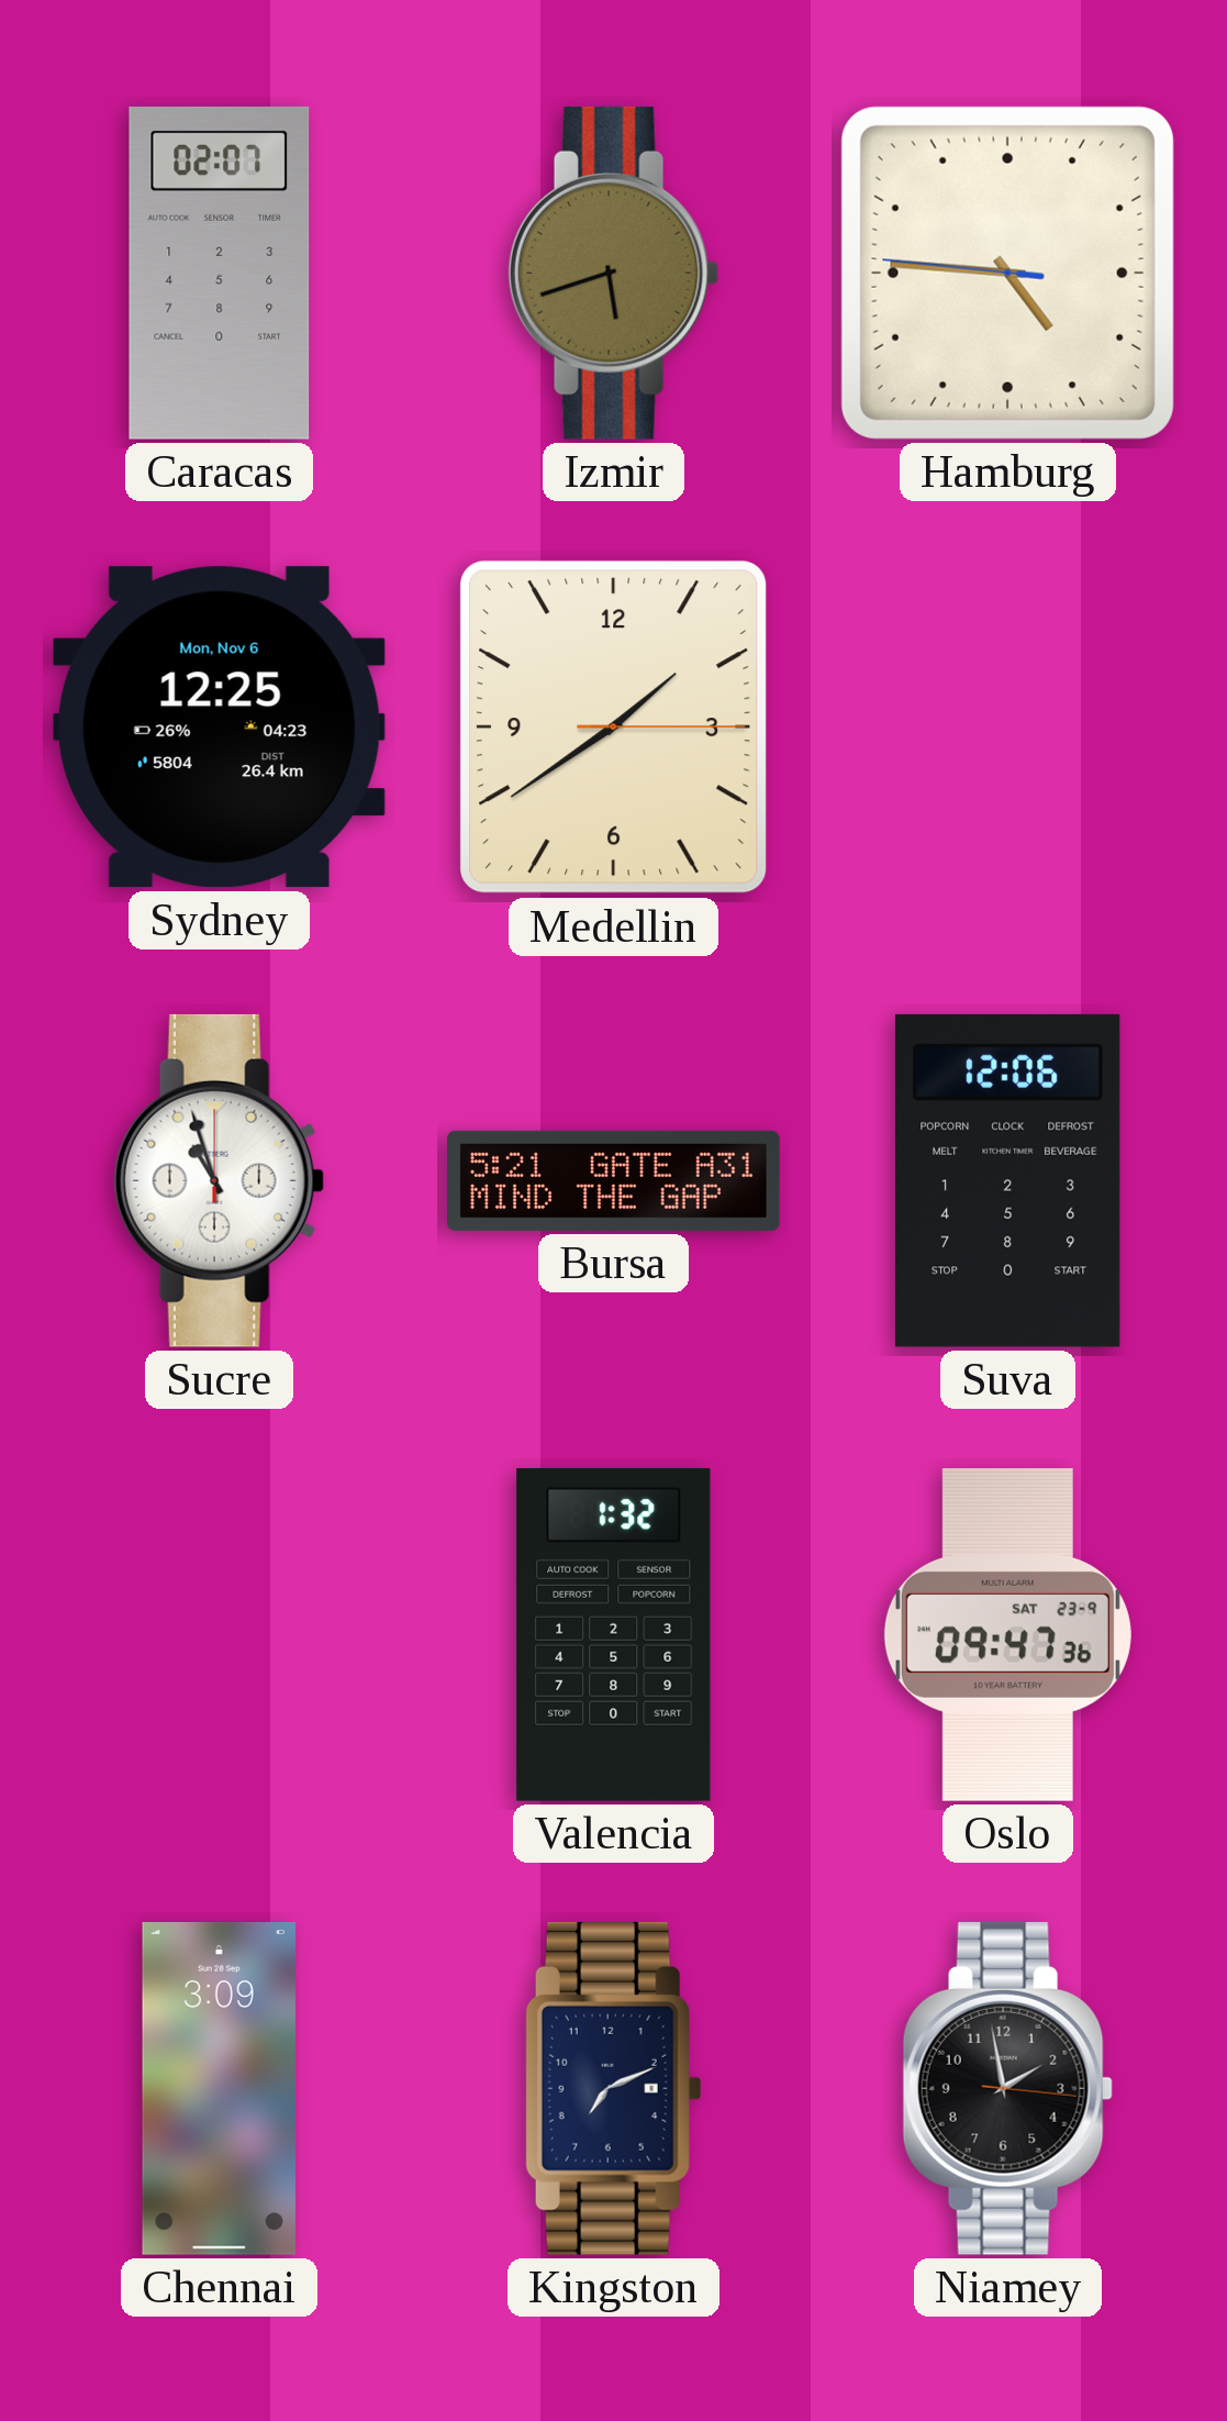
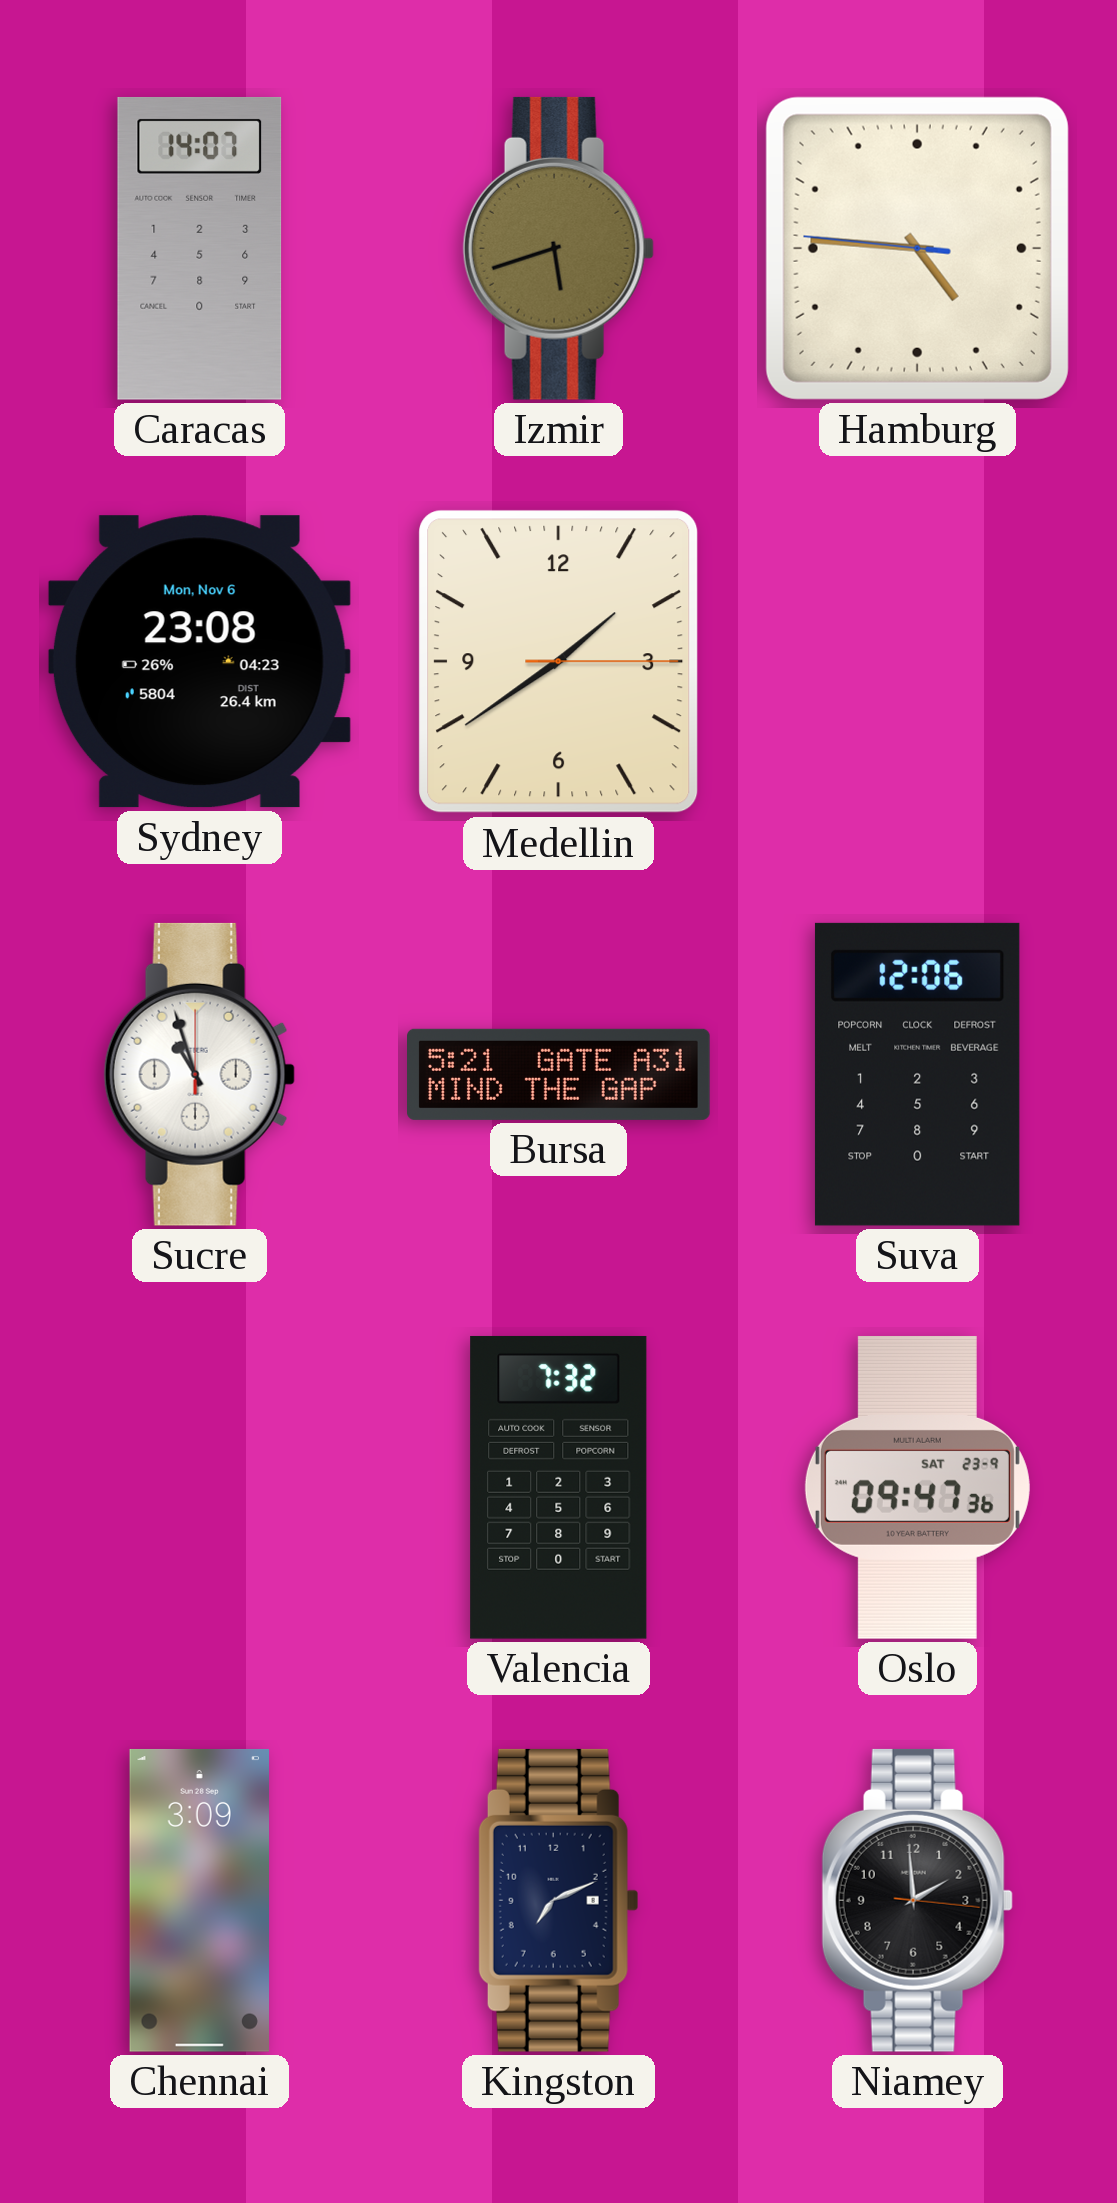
Caracas: 02:07 -> 14:07
Sydney: 12:25 -> 23:08
Valencia: 1:32 -> 7:32
Niamey: 1:58 -> 1:59
